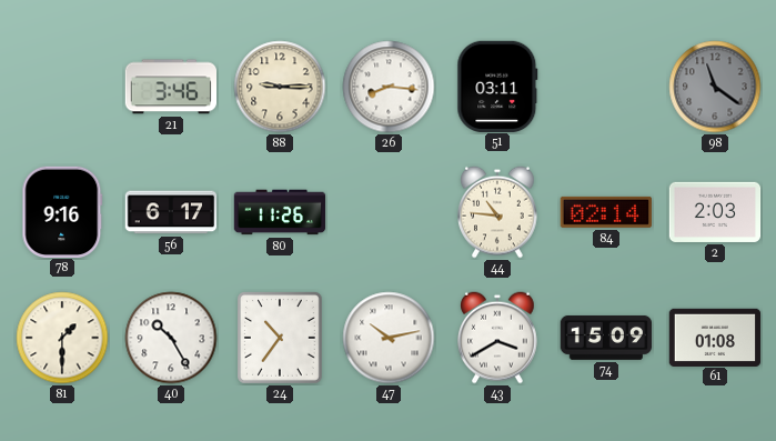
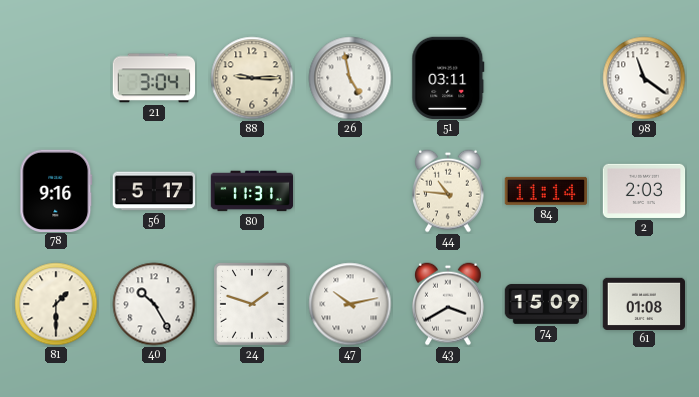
21: 3:46 -> 3:04
26: 8:16 -> 4:58
98 dial: grey -> white
56: 6:17 -> 5:17
80: 11:26 -> 11:31
84: 02:14 -> 11:14
24: 10:36 -> 1:48
